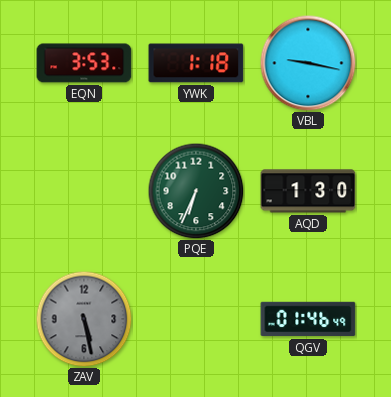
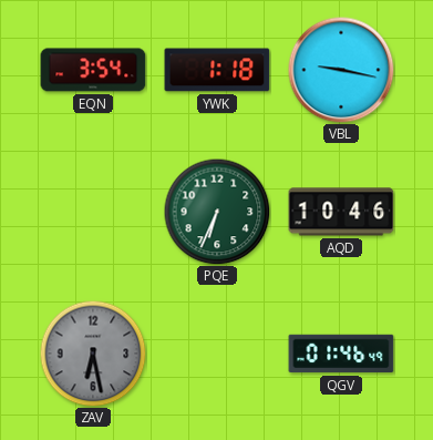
EQN: 3:53 -> 3:54
AQD: 1:30 -> 10:46
ZAV: 5:28 -> 6:28
